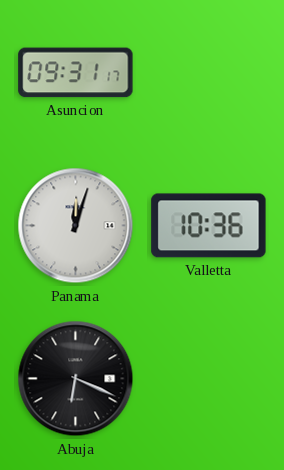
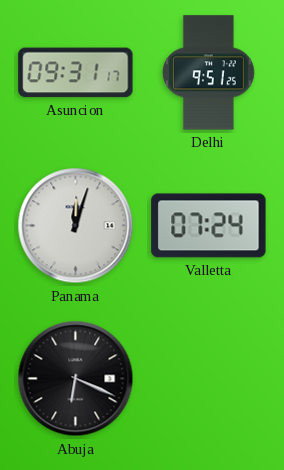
Delhi: none -> 9:51
Valletta: 10:36 -> 07:24
